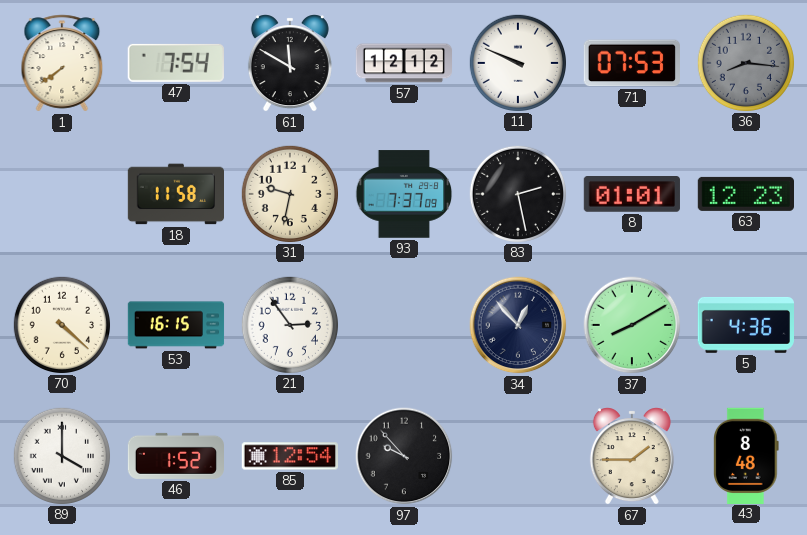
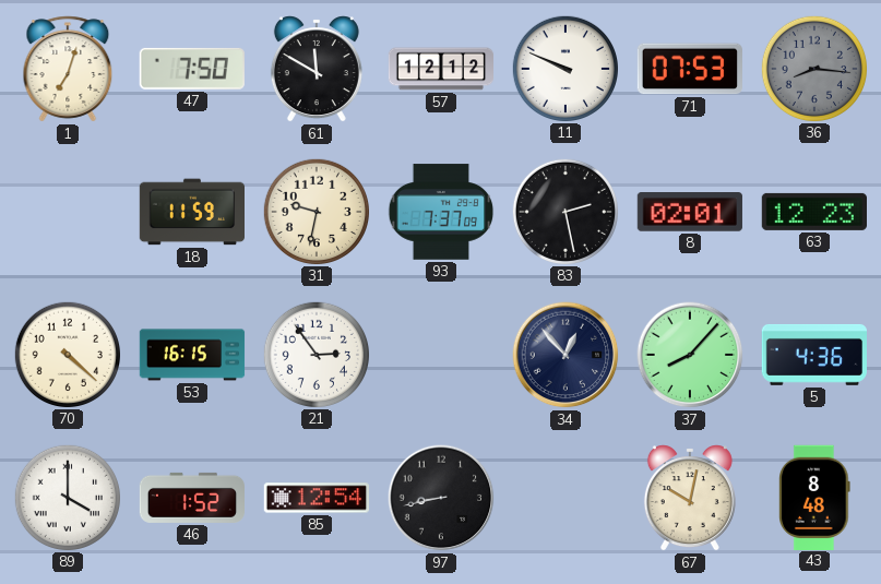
1: 7:39 -> 7:03
47: 7:54 -> 7:50
18: 11:58 -> 11:59
8: 01:01 -> 02:01
37: 8:10 -> 8:07
97: 9:53 -> 8:43
67: 1:45 -> 10:02
